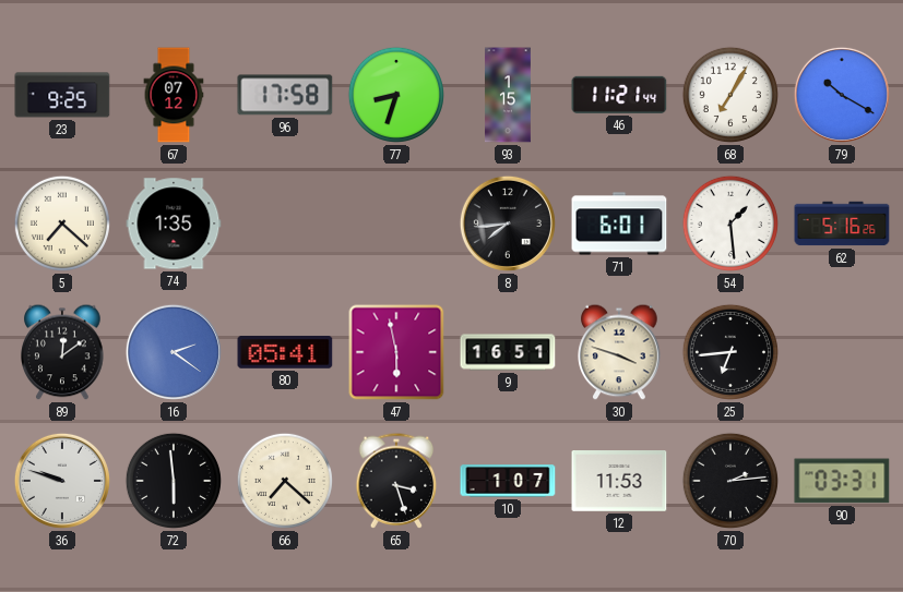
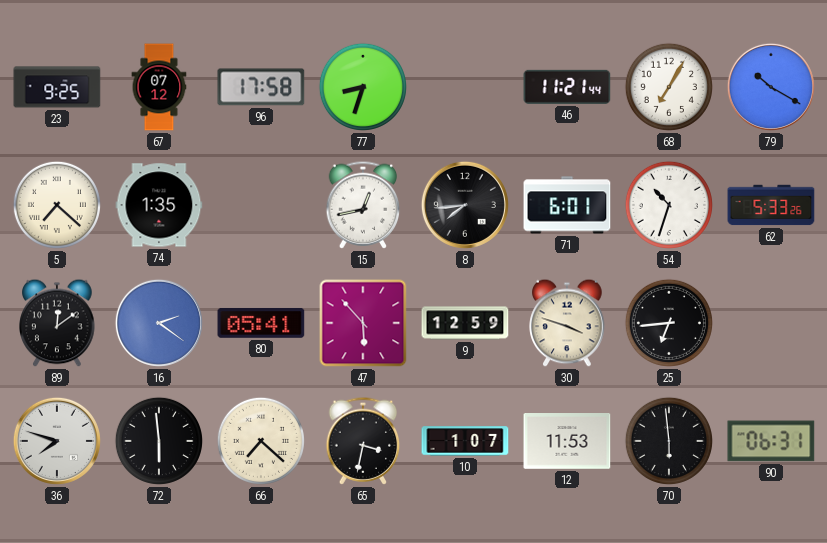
93: 1:15 -> none
15: none -> 12:43
54: 1:29 -> 10:33
62: 5:16 -> 5:33
47: 5:58 -> 5:53
9: 16:51 -> 12:59
36: 9:48 -> 7:48
65: 3:27 -> 3:32
70: 2:14 -> 5:59
90: 03:31 -> 06:31
